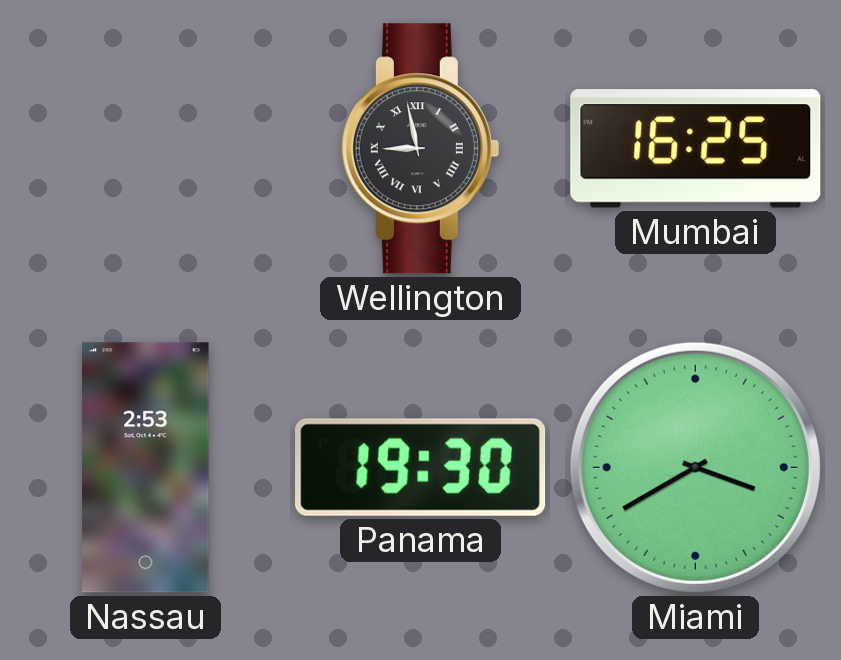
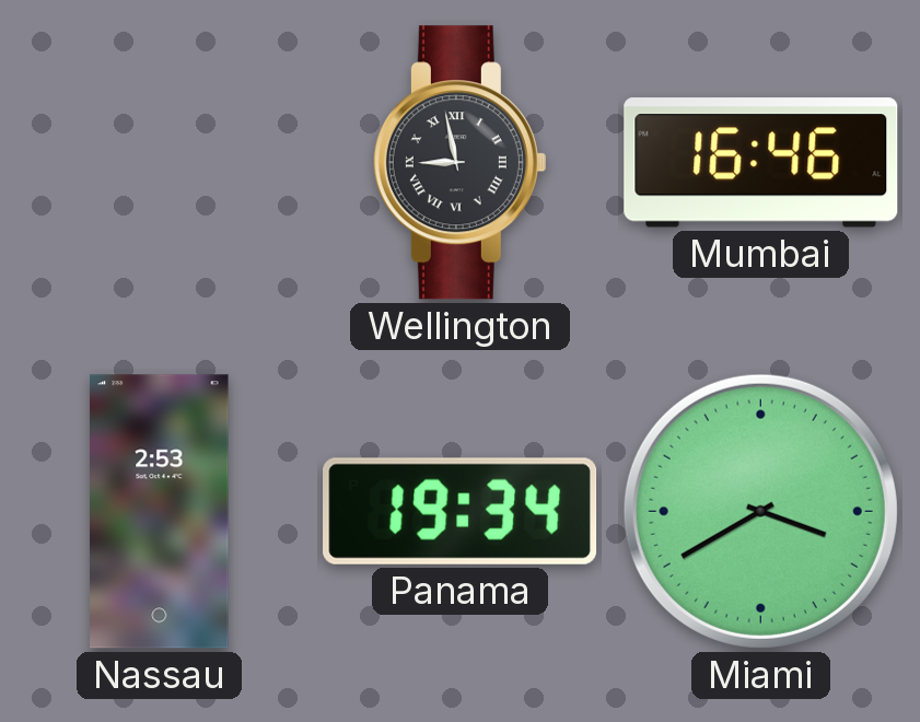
Mumbai: 16:25 -> 16:46
Panama: 19:30 -> 19:34
